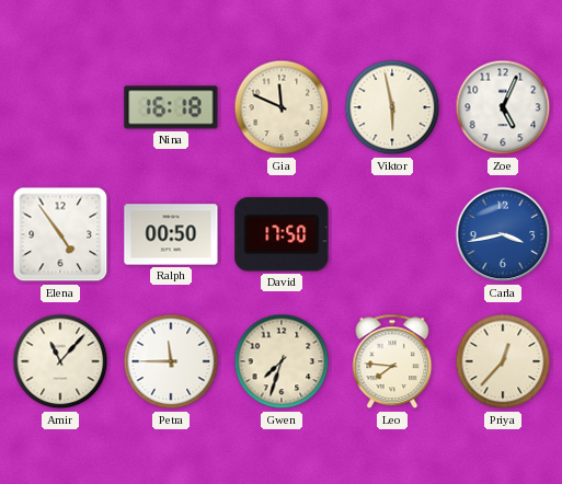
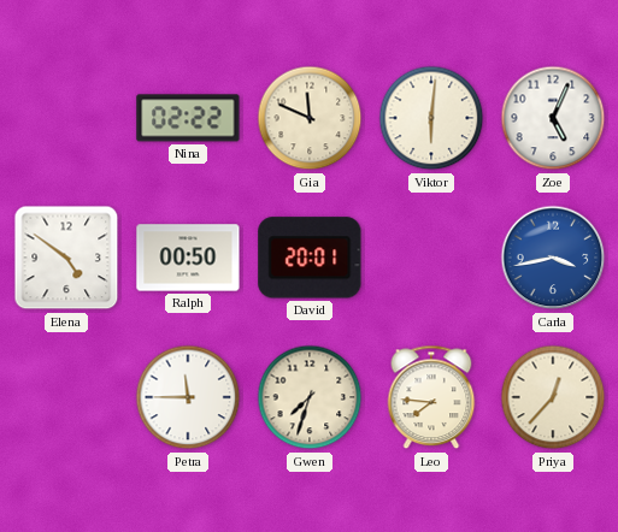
Nina: 16:18 -> 02:22
Viktor: 5:58 -> 6:01
Elena: 4:54 -> 4:51
David: 17:50 -> 20:01
Amir: 11:07 -> none
